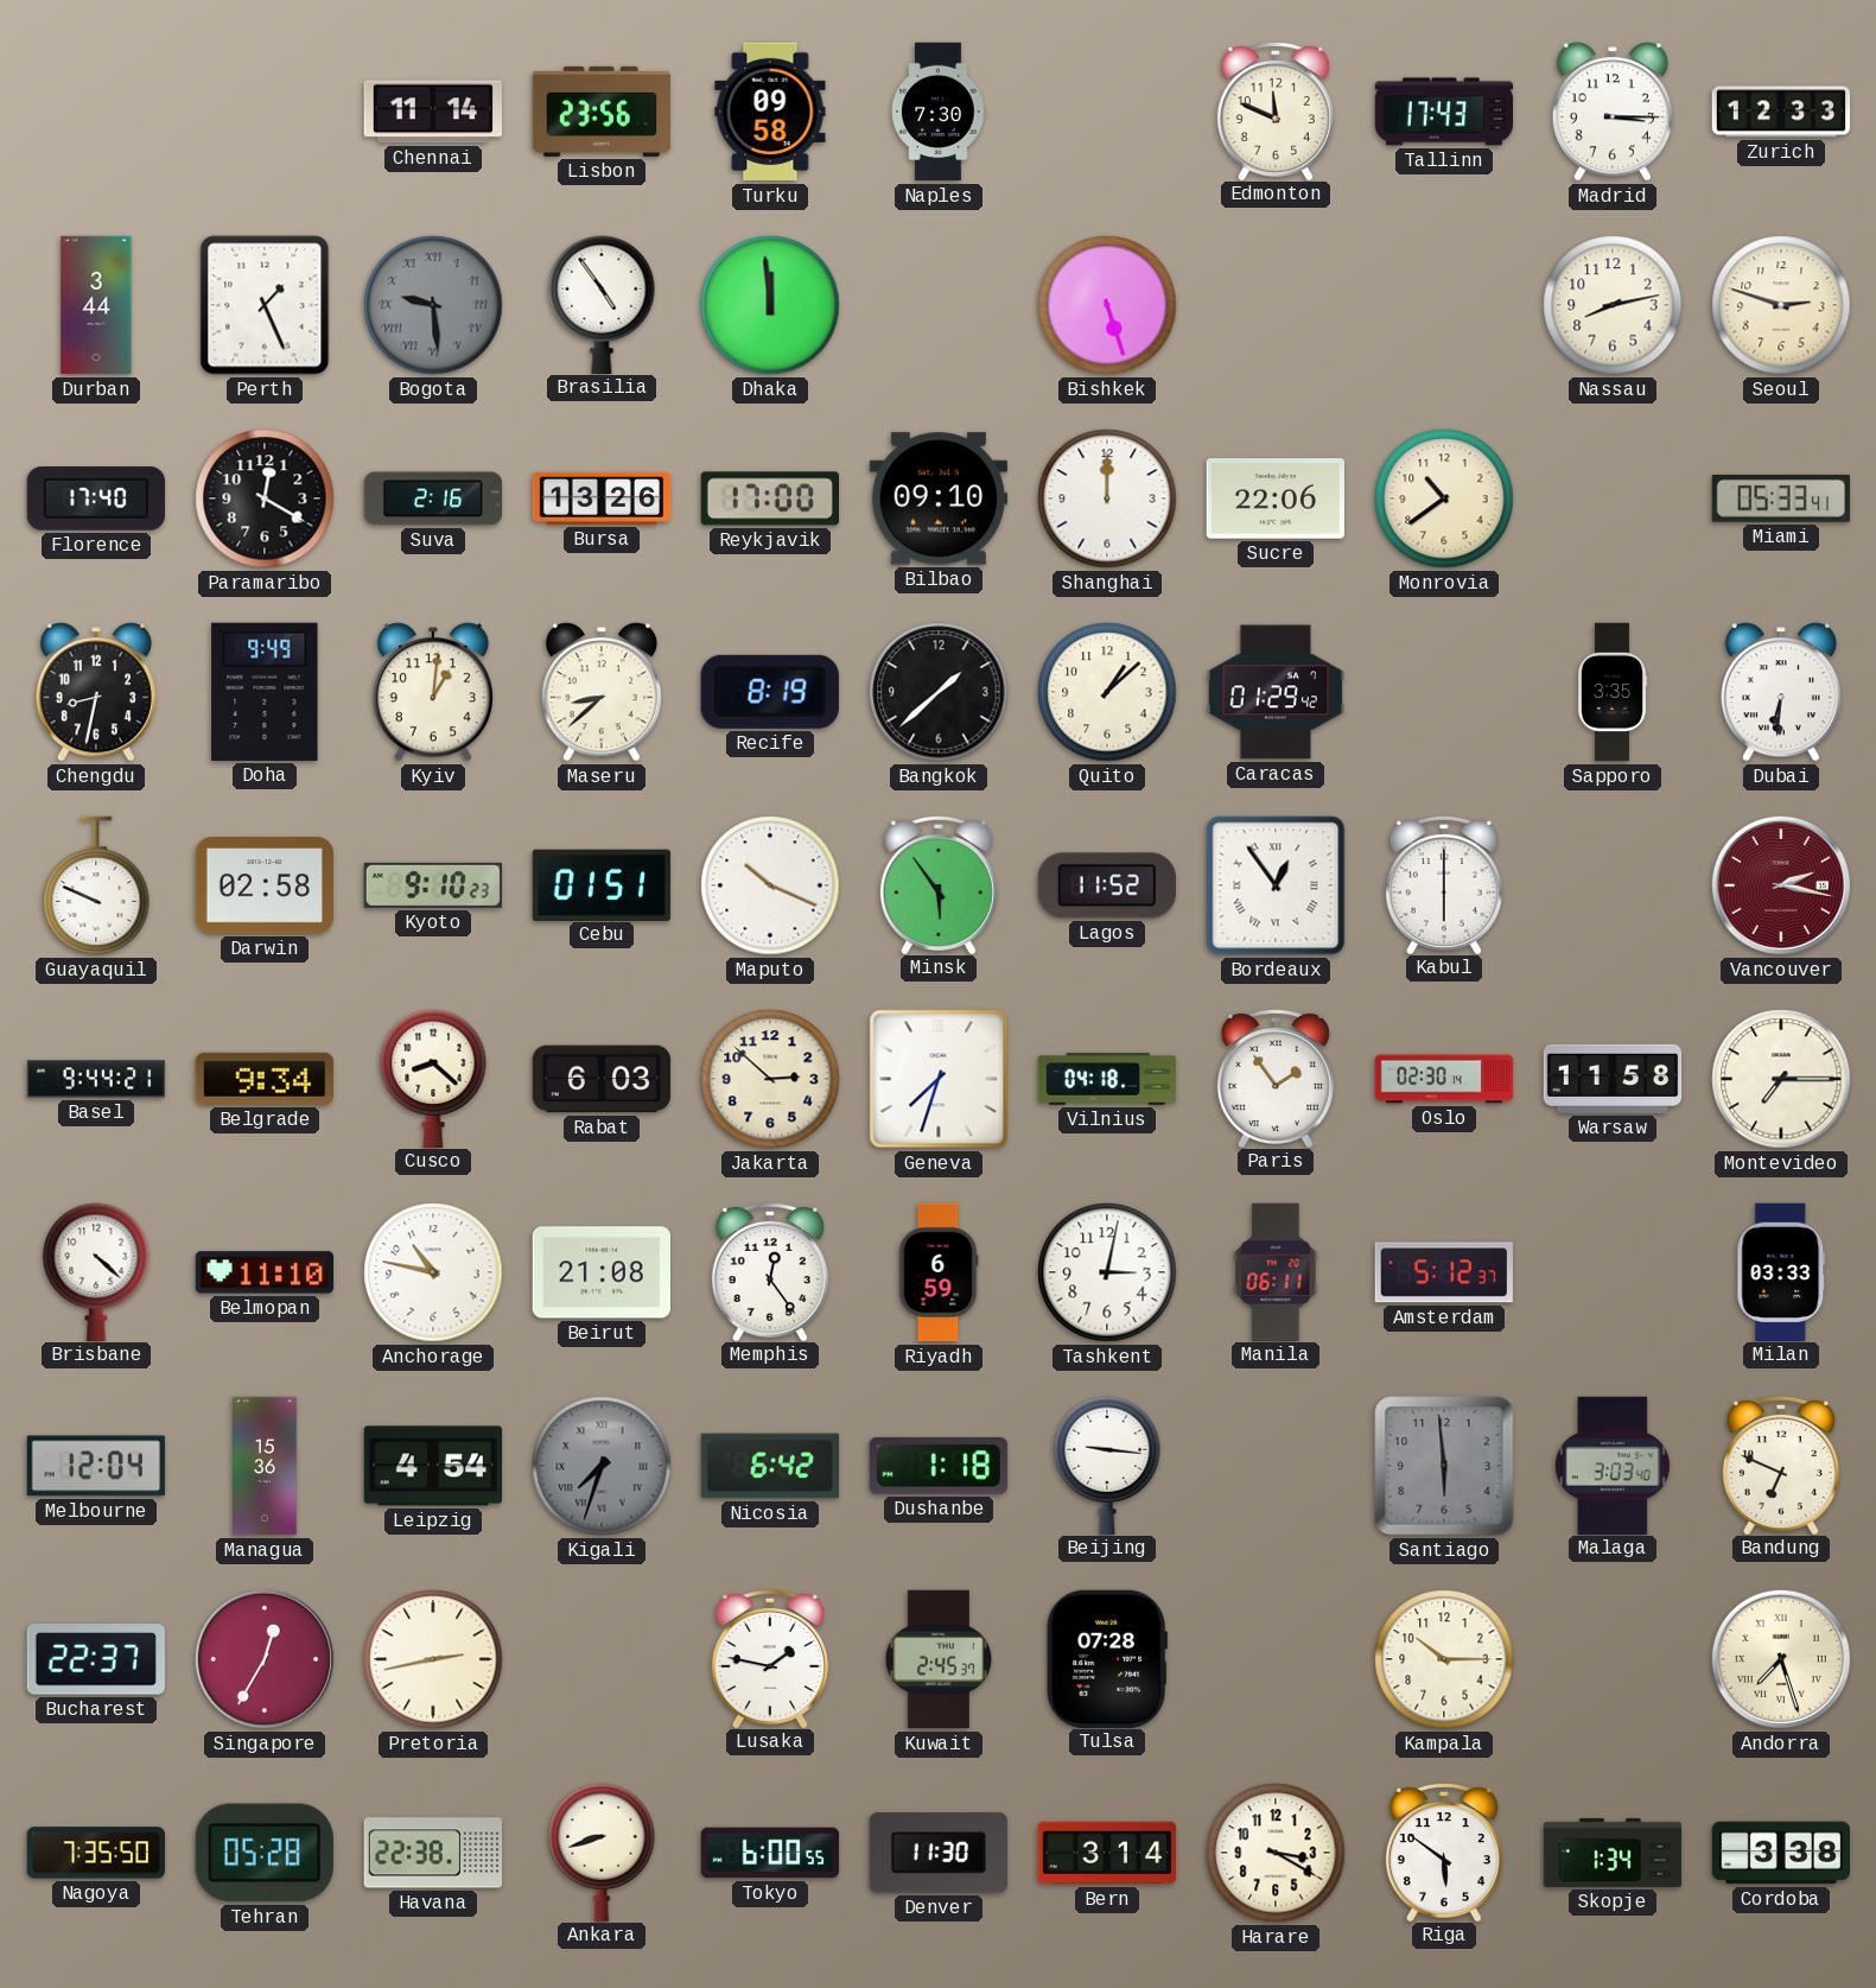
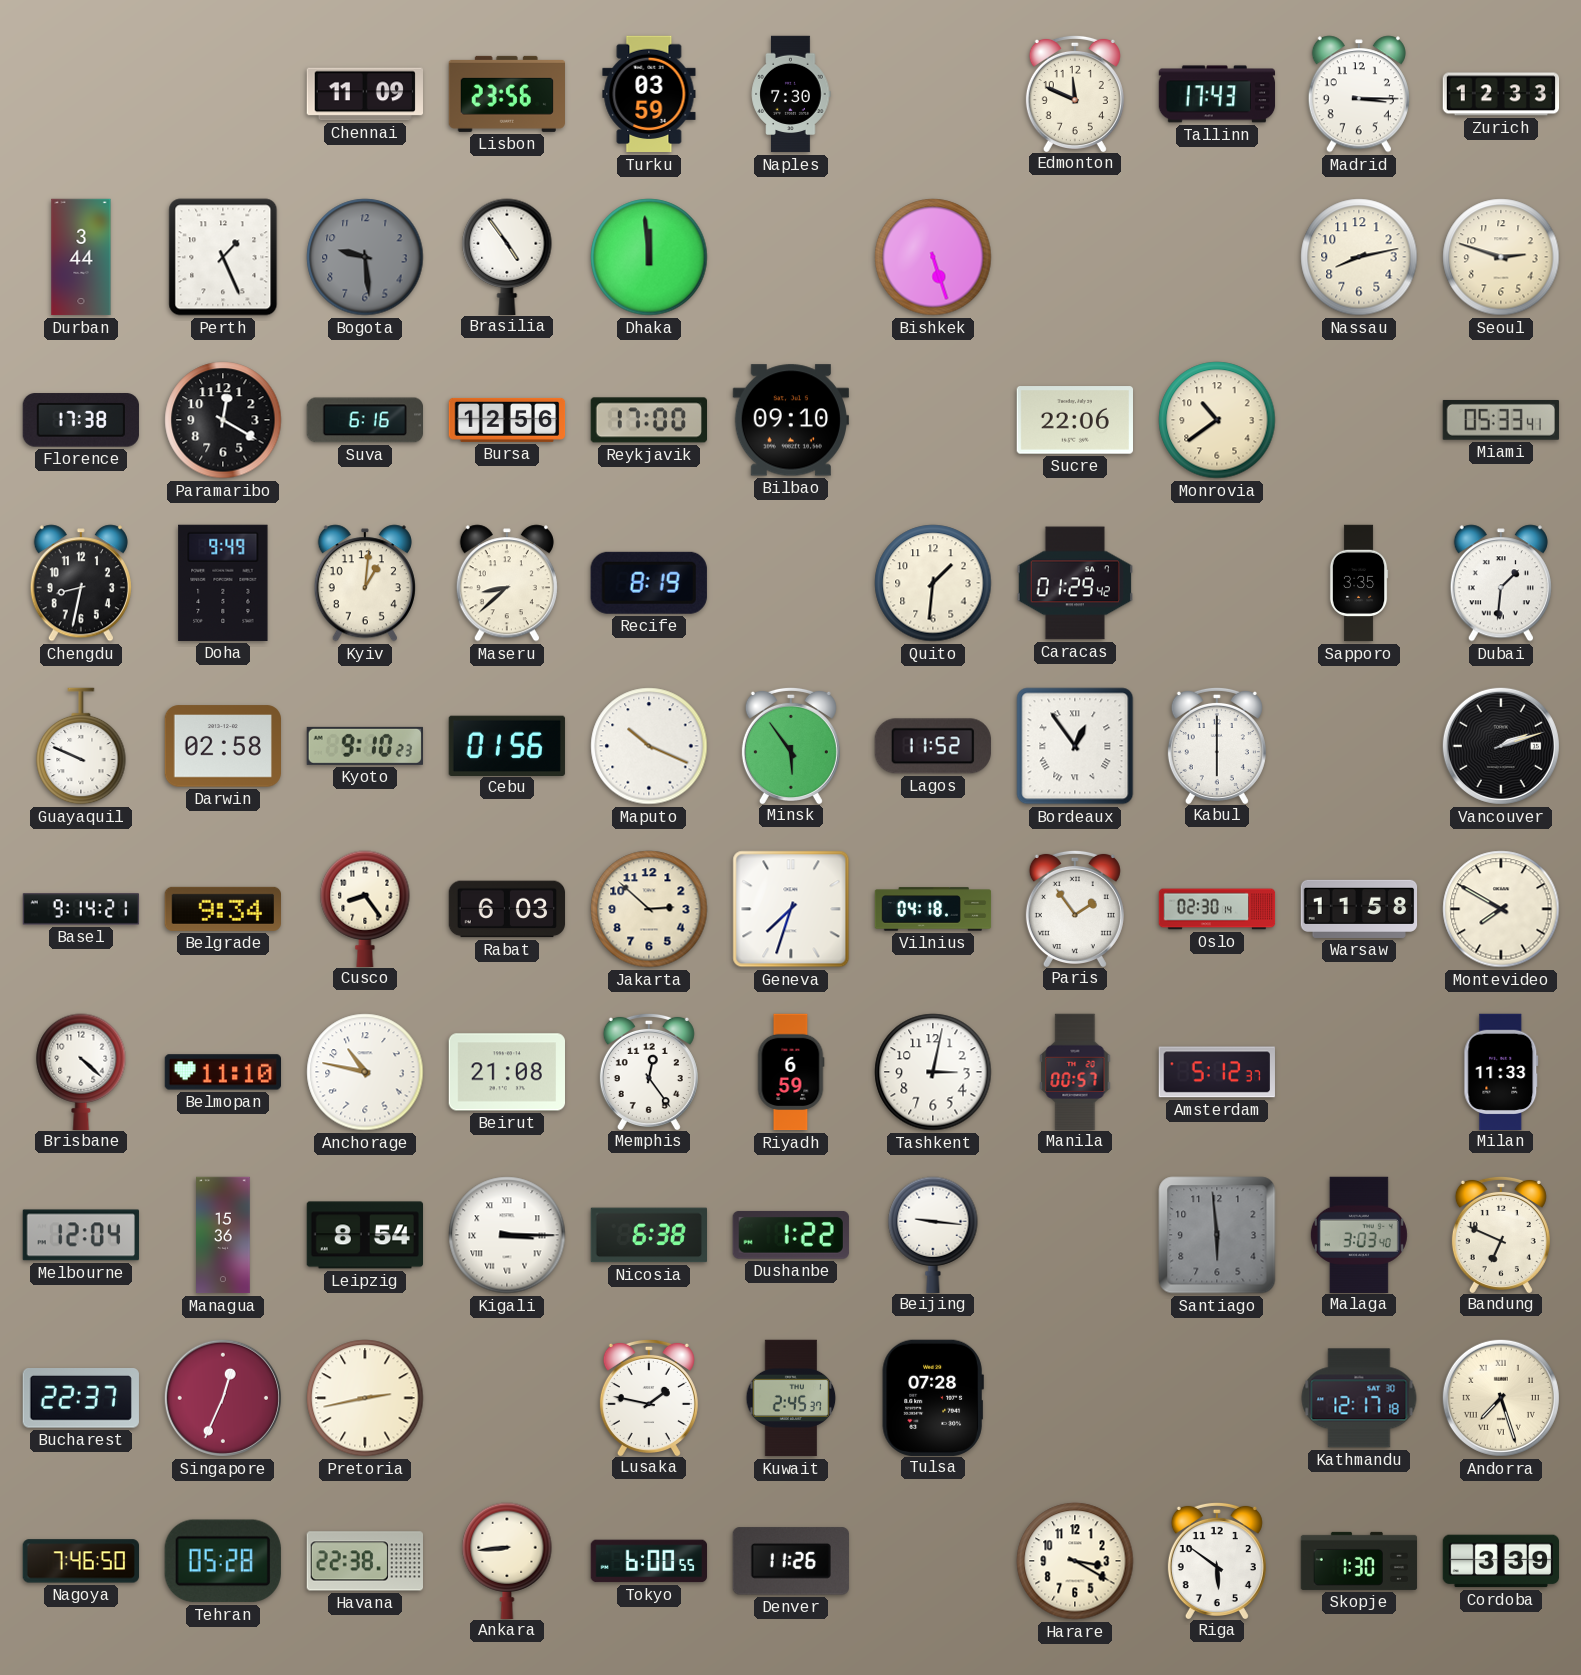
Chennai: 11:14 -> 11:09
Turku: 09:58 -> 03:59
Bogota numerals: Roman -> Arabic
Florence: 17:40 -> 17:38
Suva: 2:16 -> 6:16
Bursa: 13:26 -> 12:56
Shanghai: 12:00 -> none
Bangkok: 1:38 -> none
Quito: 1:08 -> 1:31
Dubai: 6:31 -> 1:31
Cebu: 01:51 -> 01:56
Vancouver: 2:17 -> 2:12
Vancouver dial: burgundy -> black
Basel: 9:44 -> 9:14
Cusco: 8:22 -> 8:24
Montevideo: 7:15 -> 7:50
Manila: 06:11 -> 00:57
Milan: 03:33 -> 11:33
Leipzig: 4:54 -> 8:54
Kigali: 7:33 -> 3:15
Kigali dial: grey -> white
Nicosia: 6:42 -> 6:38
Dushanbe: 1:18 -> 1:22
Singapore: 12:35 -> 12:34
Kampala: 10:15 -> none
Kathmandu: none -> 12:17
Nagoya: 7:35 -> 7:46
Ankara: 8:42 -> 8:44
Denver: 11:30 -> 11:26
Bern: 3:14 -> none
Skopje: 1:34 -> 1:30
Cordoba: 3:38 -> 3:39
